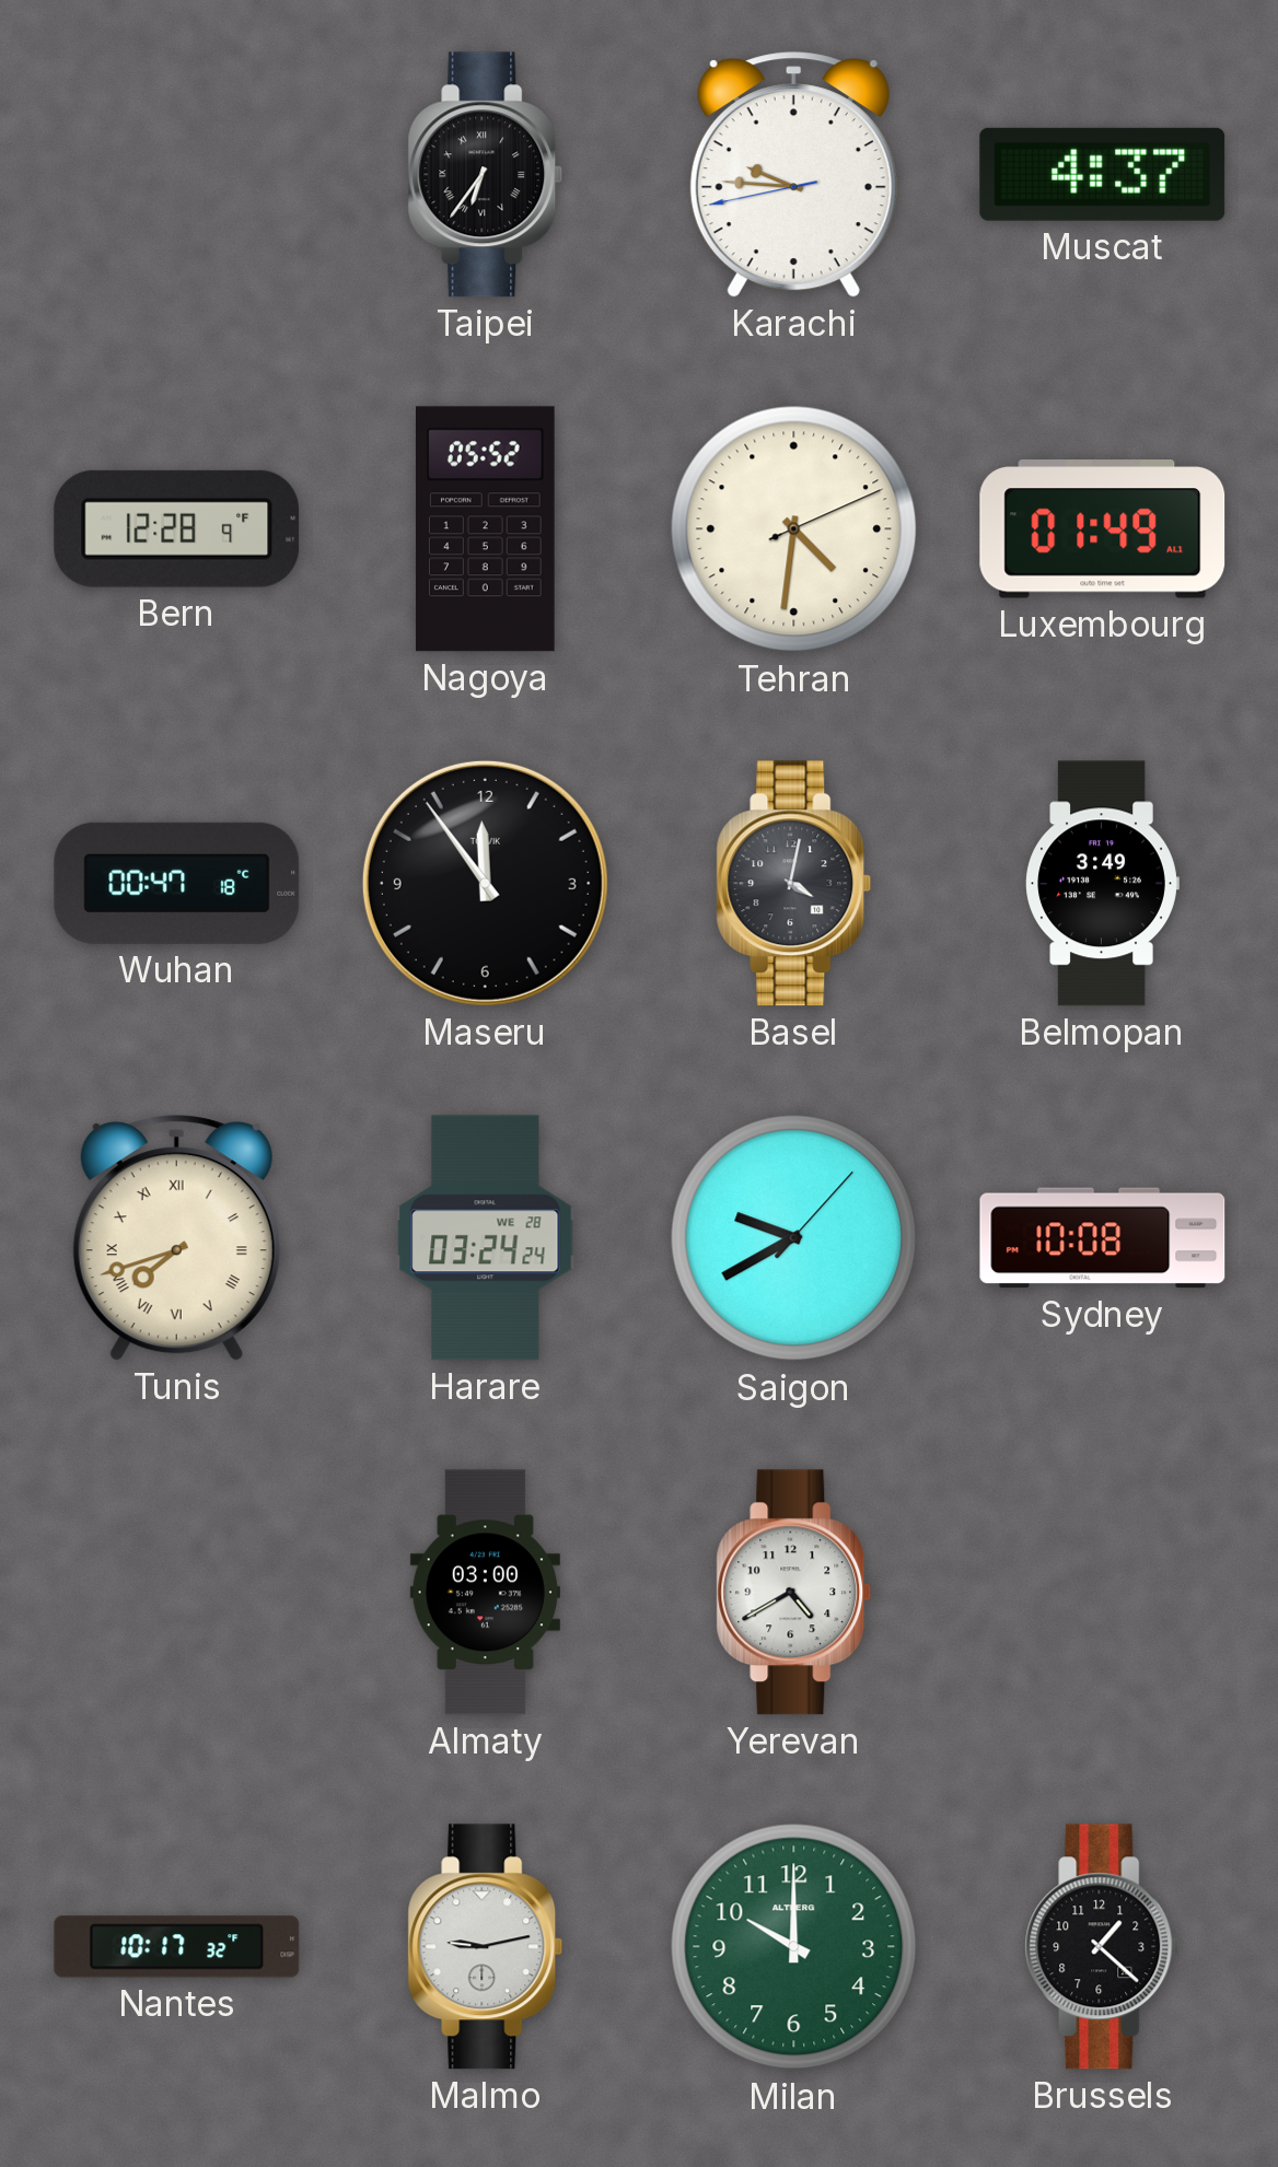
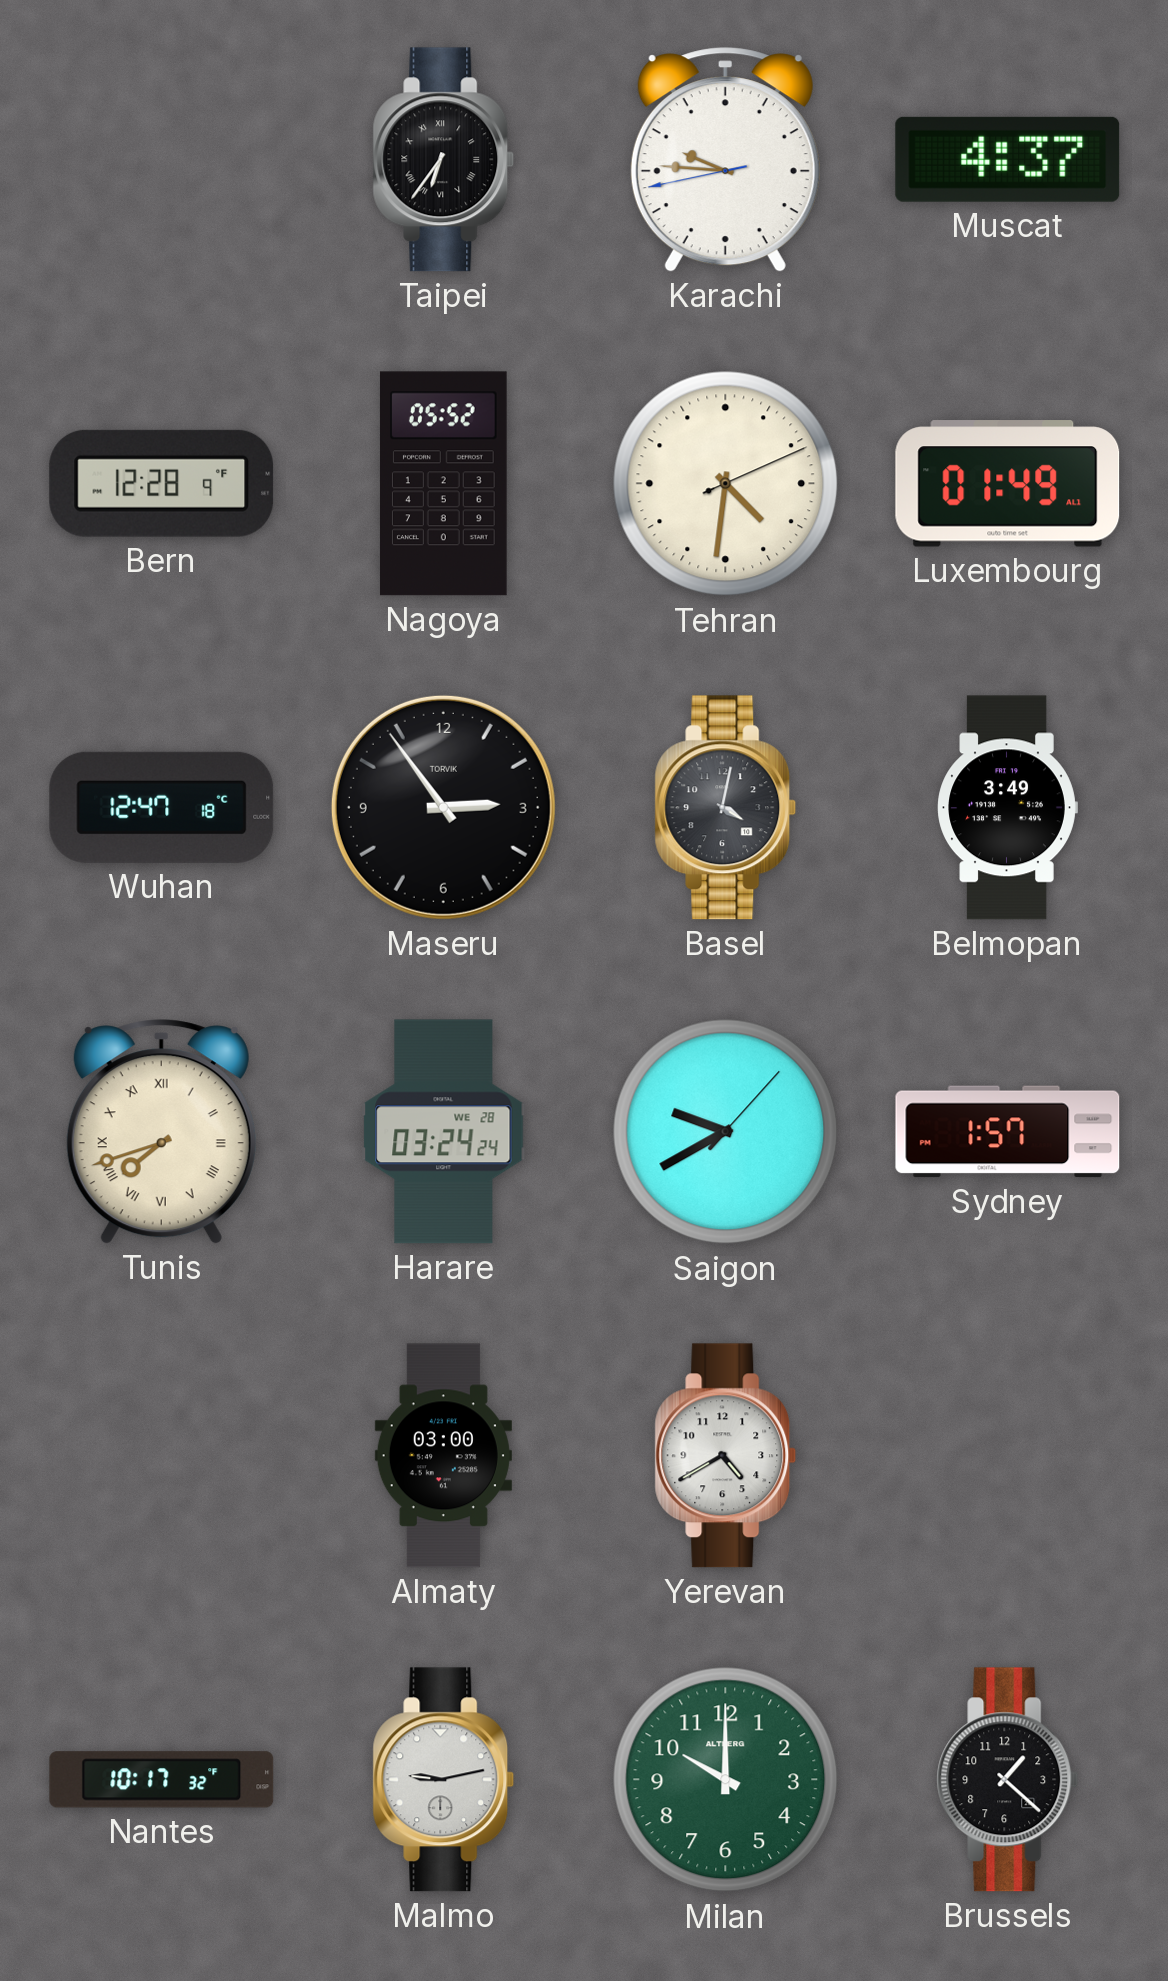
Wuhan: 00:47 -> 12:47
Maseru: 11:54 -> 2:54
Sydney: 10:08 -> 1:57
